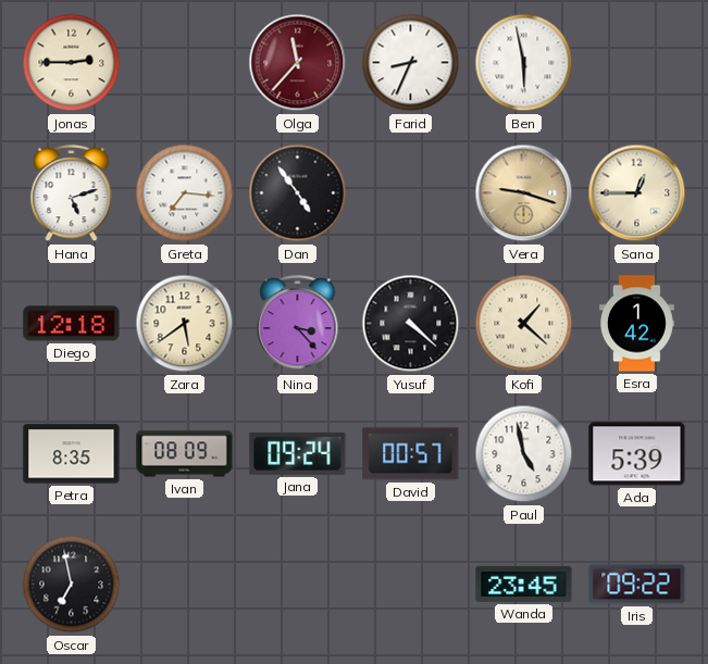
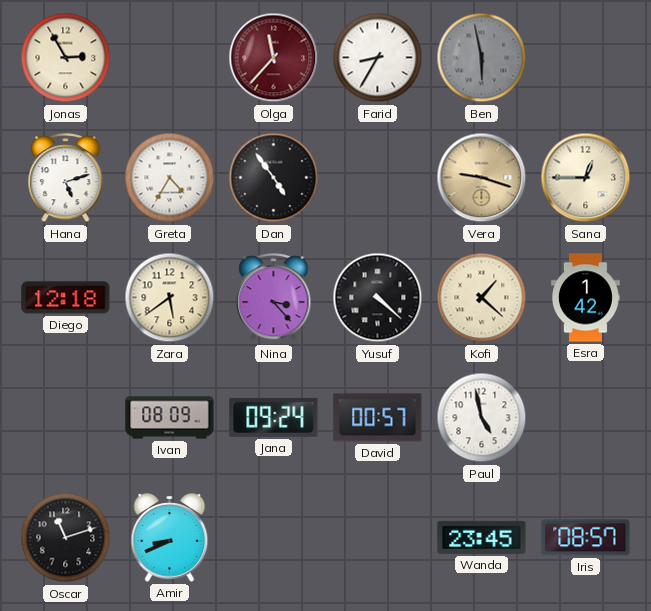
Jonas: 2:45 -> 2:55
Farid: 8:34 -> 8:35
Ben dial: white -> grey
Greta: 7:16 -> 4:35
Petra: 8:35 -> none
Ada: 5:39 -> none
Oscar: 6:58 -> 11:12
Amir: none -> 8:41
Iris: 09:22 -> 08:57
